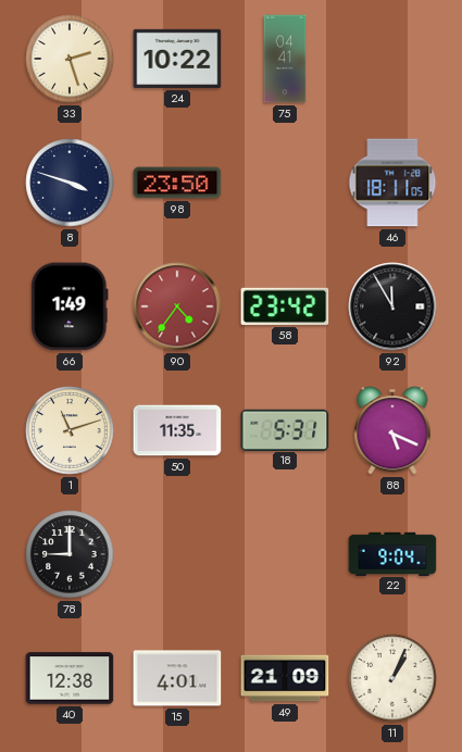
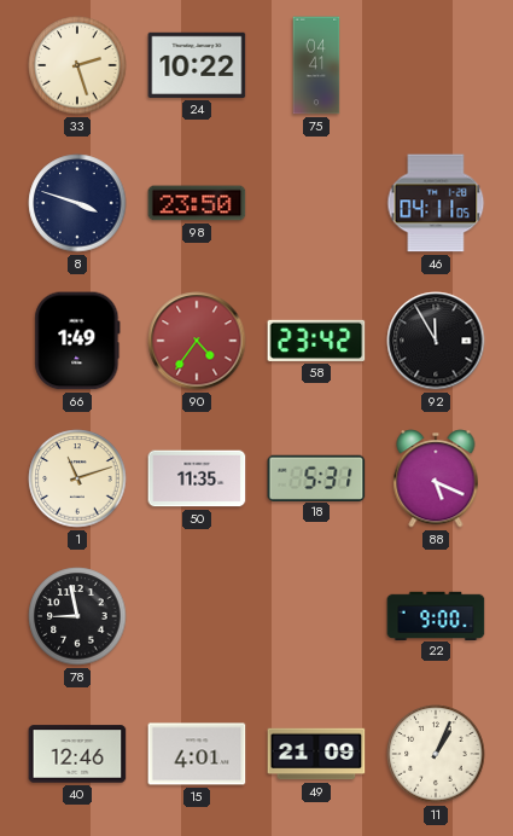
46: 18:11 -> 04:11
78: 9:00 -> 8:58
22: 9:04 -> 9:00
40: 12:38 -> 12:46
